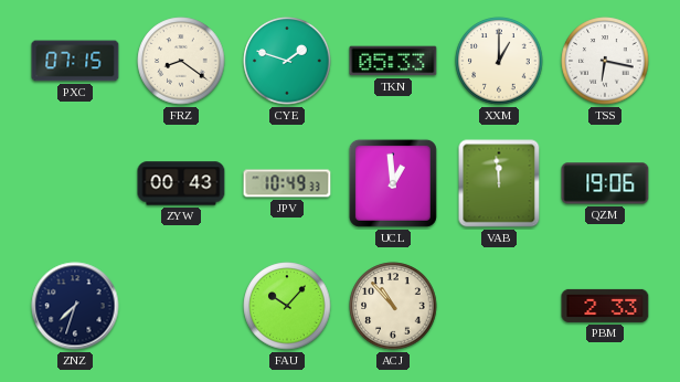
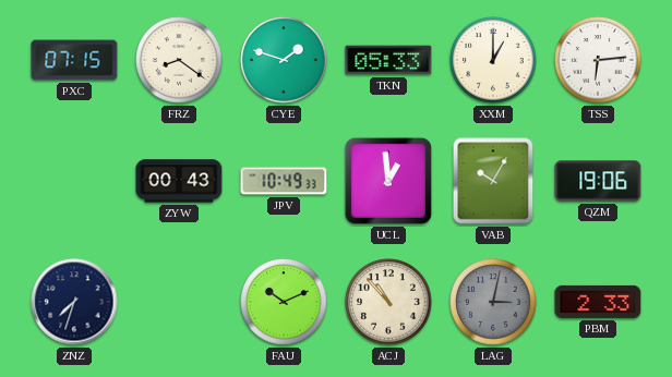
TSS: 6:17 -> 6:14
VAB: 11:59 -> 10:05
FAU: 10:07 -> 10:11
LAG: none -> 3:02
